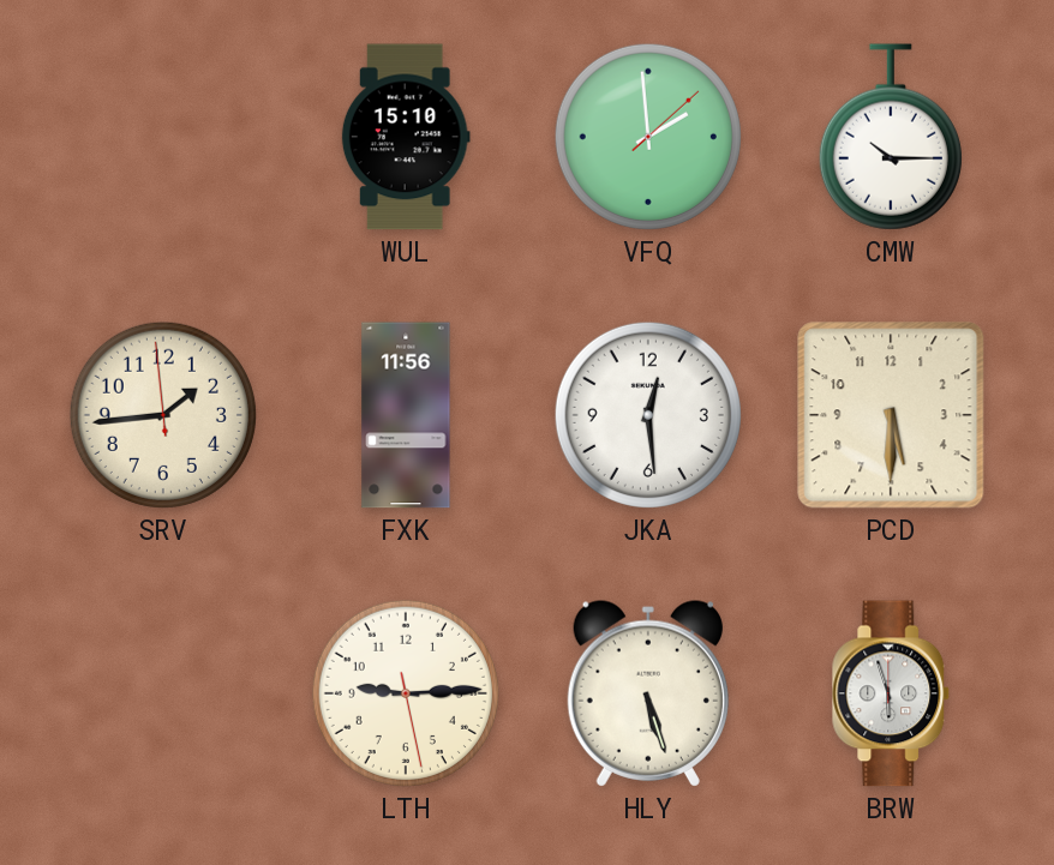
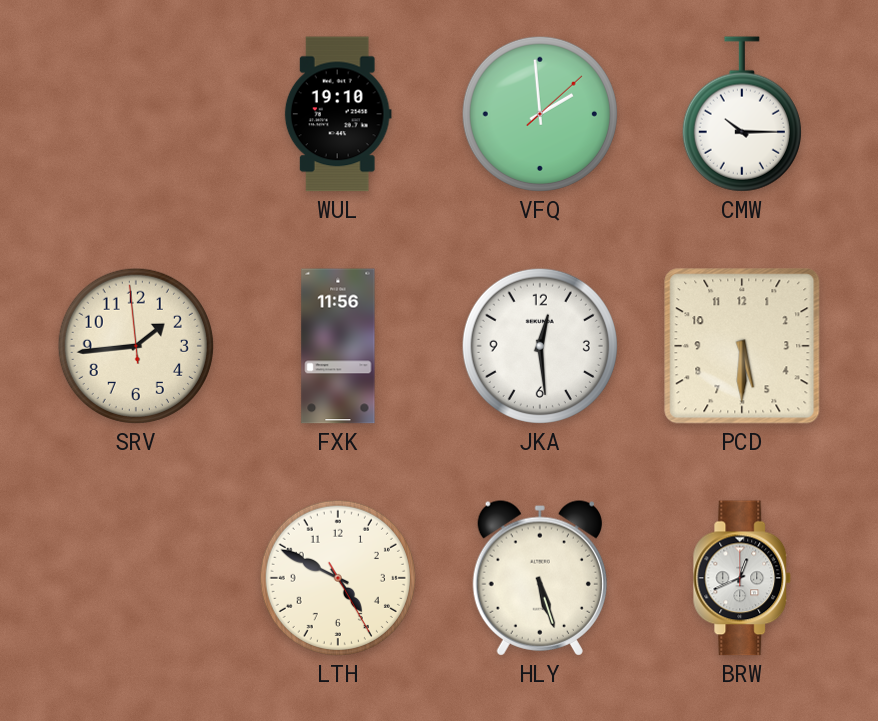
WUL: 15:10 -> 19:10
LTH: 9:14 -> 4:49
BRW: 5:57 -> 12:41
